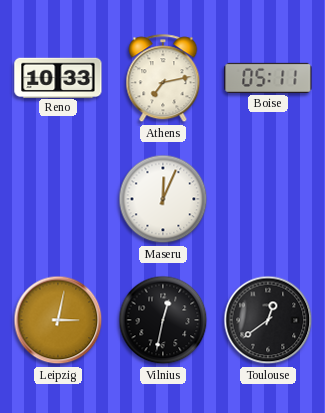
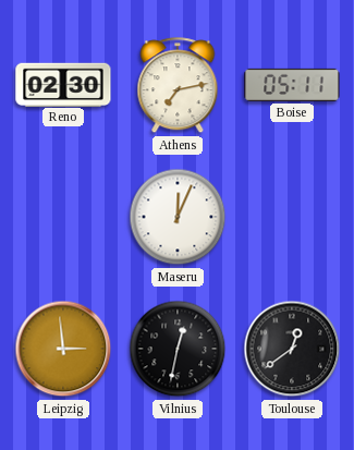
Reno: 10:33 -> 02:30
Leipzig: 3:02 -> 2:59
